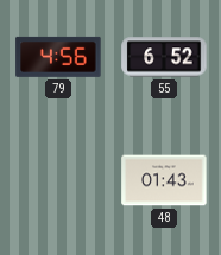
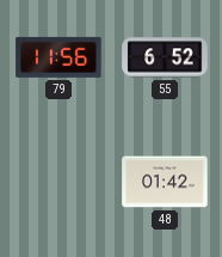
79: 4:56 -> 11:56
48: 01:43 -> 01:42
